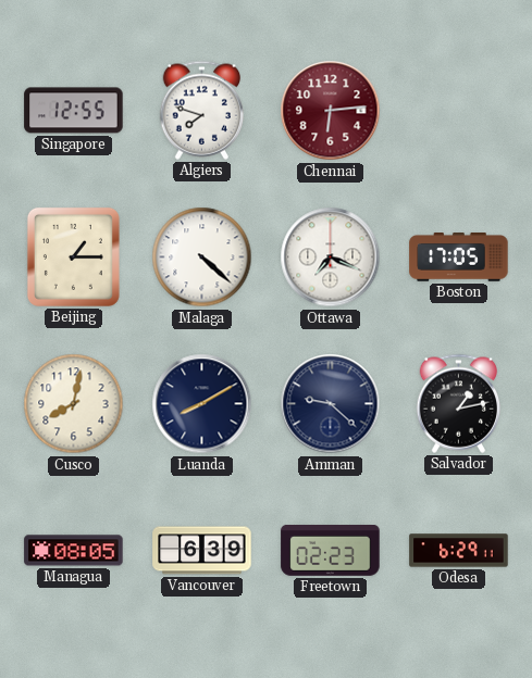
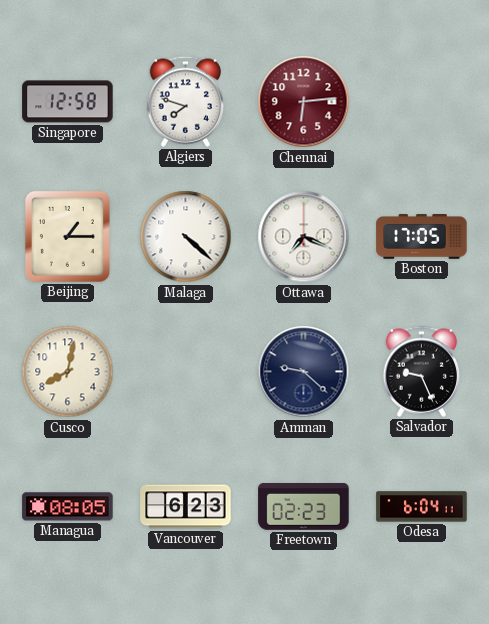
Singapore: 12:55 -> 12:58
Luanda: 8:10 -> none
Salvador: 1:13 -> 9:26
Vancouver: 6:39 -> 6:23
Odesa: 6:29 -> 6:04
